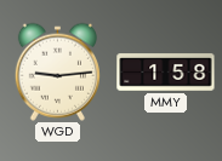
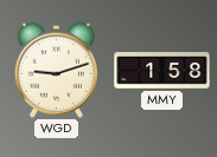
WGD: 9:14 -> 9:12
